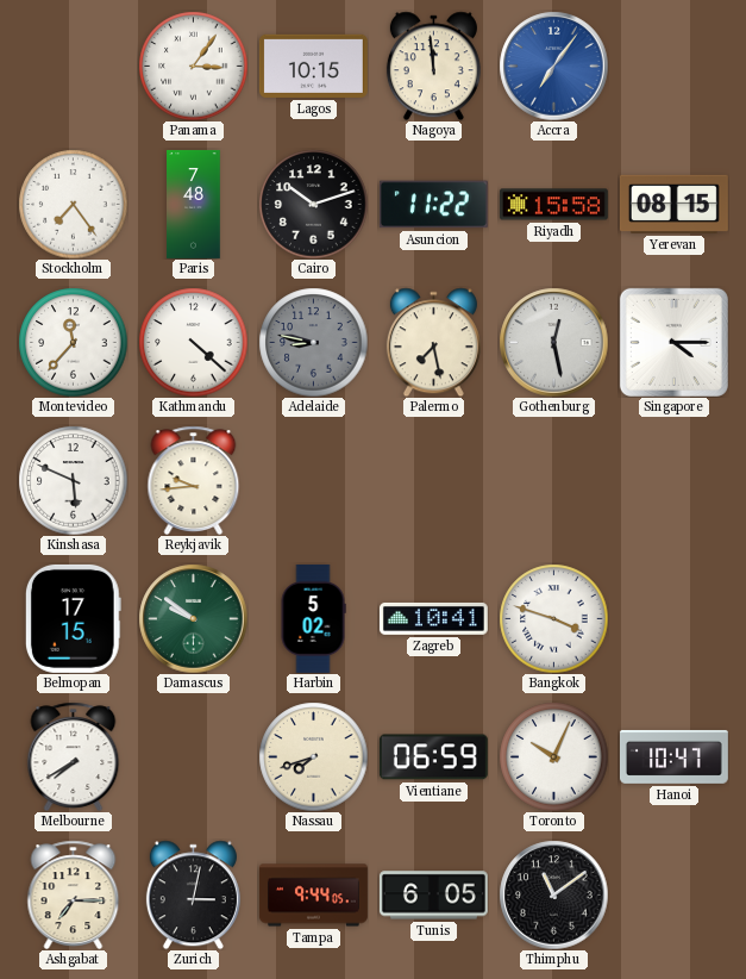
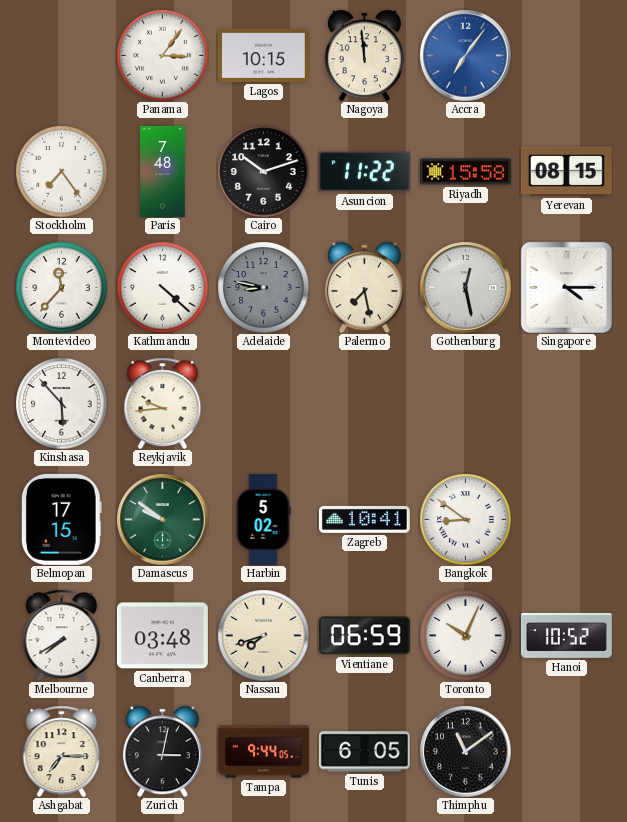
Kinshasa: 5:49 -> 5:53
Bangkok: 3:48 -> 8:51
Canberra: none -> 03:48
Hanoi: 10:47 -> 10:52
